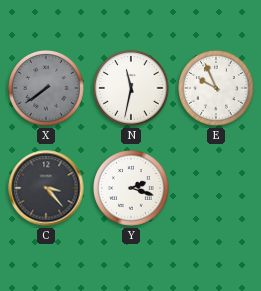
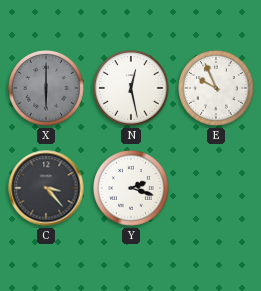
X: 7:39 -> 6:00
N: 11:32 -> 12:28
